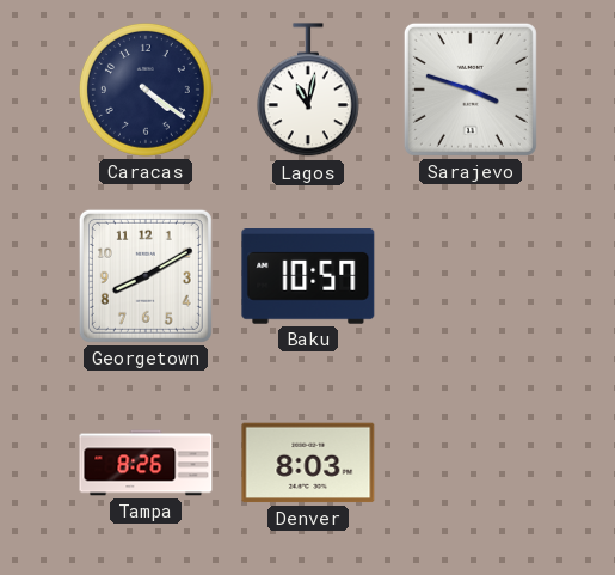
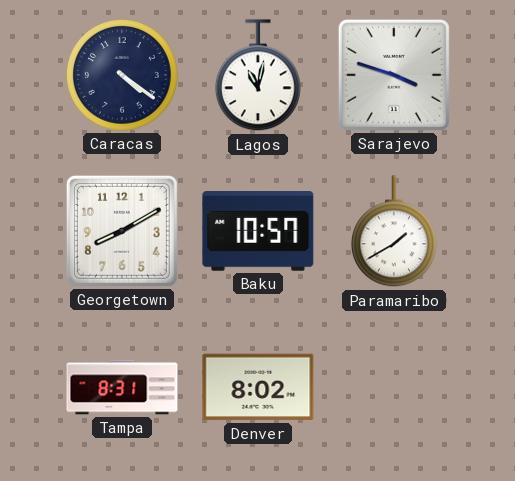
Paramaribo: none -> 1:40
Tampa: 8:26 -> 8:31
Denver: 8:03 -> 8:02
